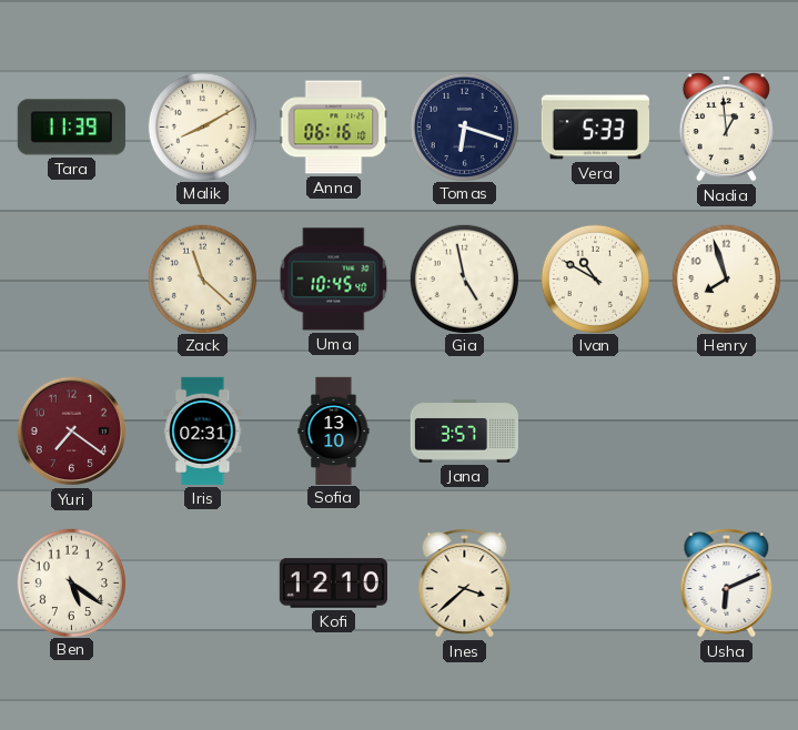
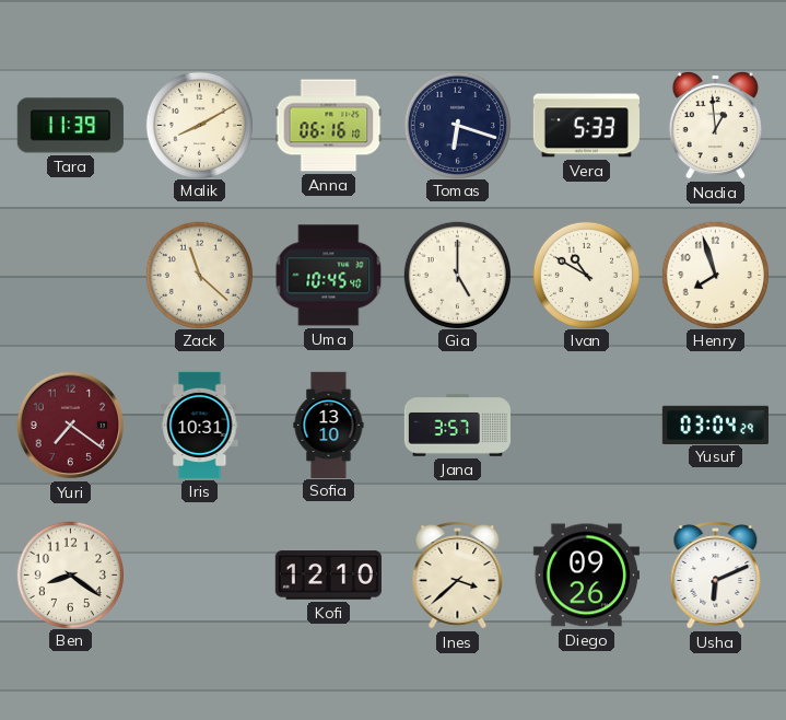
Gia: 4:58 -> 5:00
Iris: 02:31 -> 10:31
Yusuf: none -> 03:04
Ben: 5:21 -> 8:21
Diego: none -> 09:26
